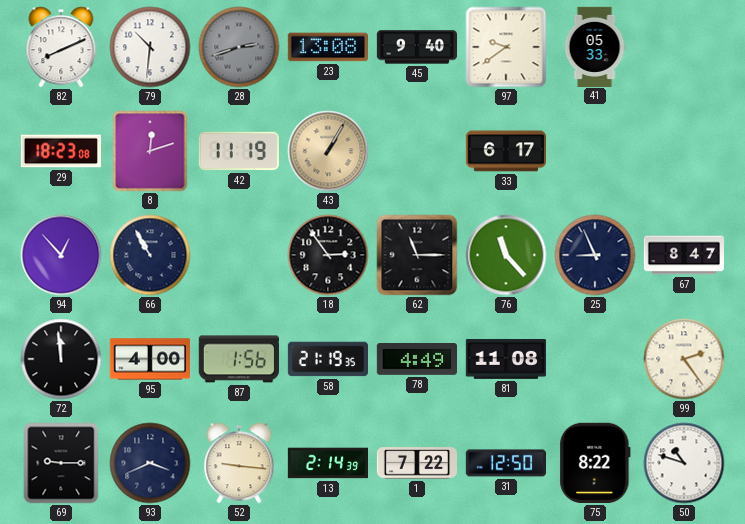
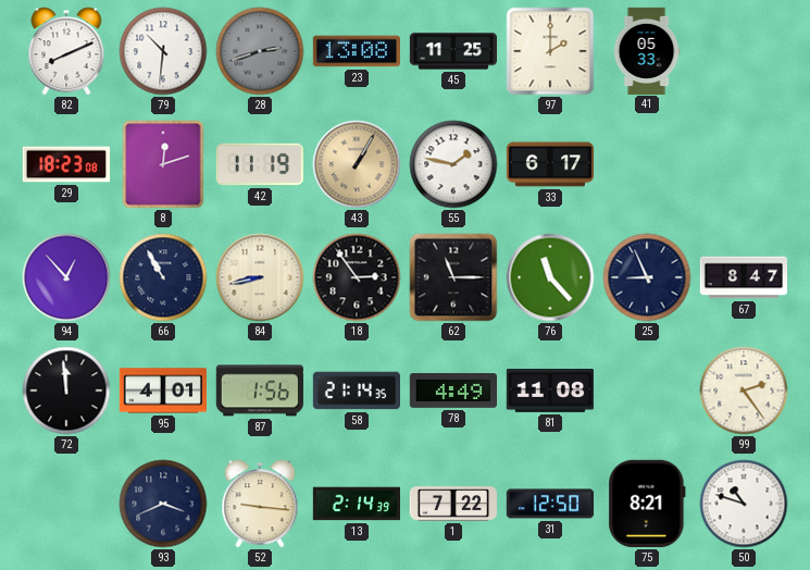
45: 9:40 -> 11:25
97: 9:39 -> 2:00
55: none -> 1:47
84: none -> 8:43
95: 4:00 -> 4:01
58: 21:19 -> 21:14
69: 9:15 -> none
75: 8:22 -> 8:21
